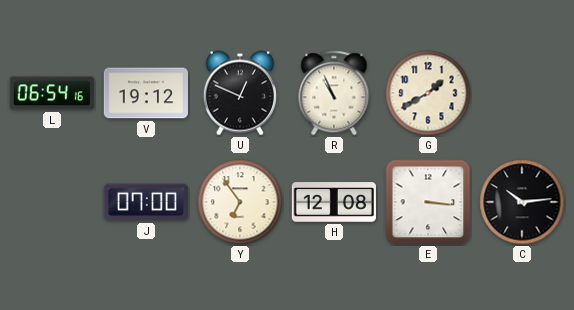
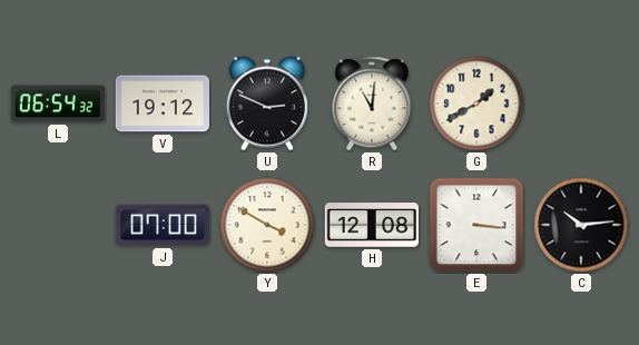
L: 06:54:16 -> 06:54:32
U: 12:49 -> 2:49
R: 10:56 -> 11:01
Y: 6:54 -> 3:50
